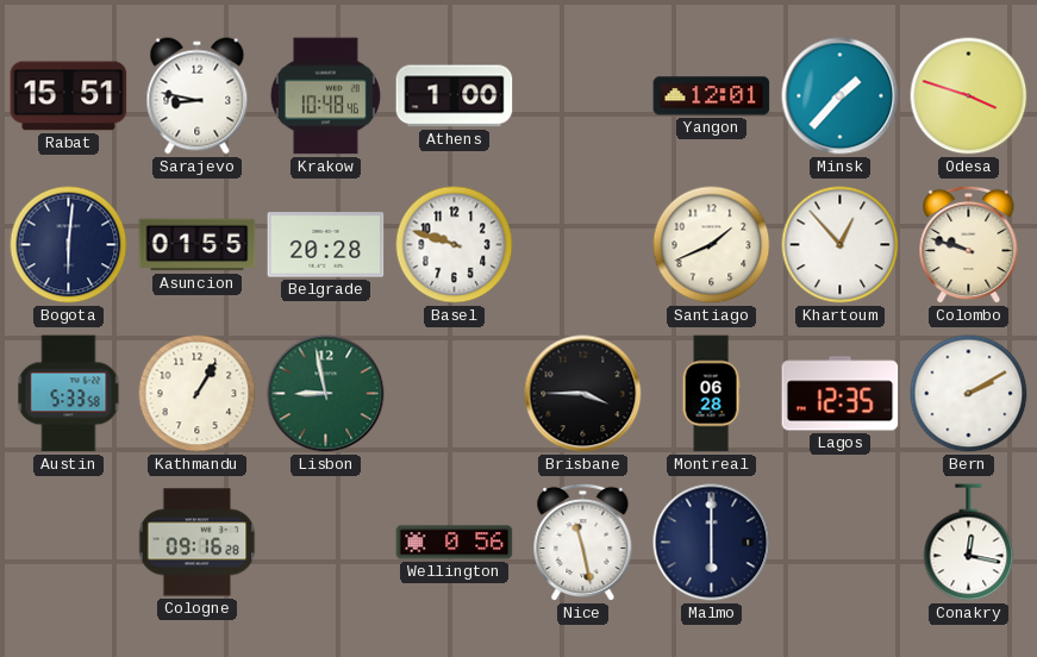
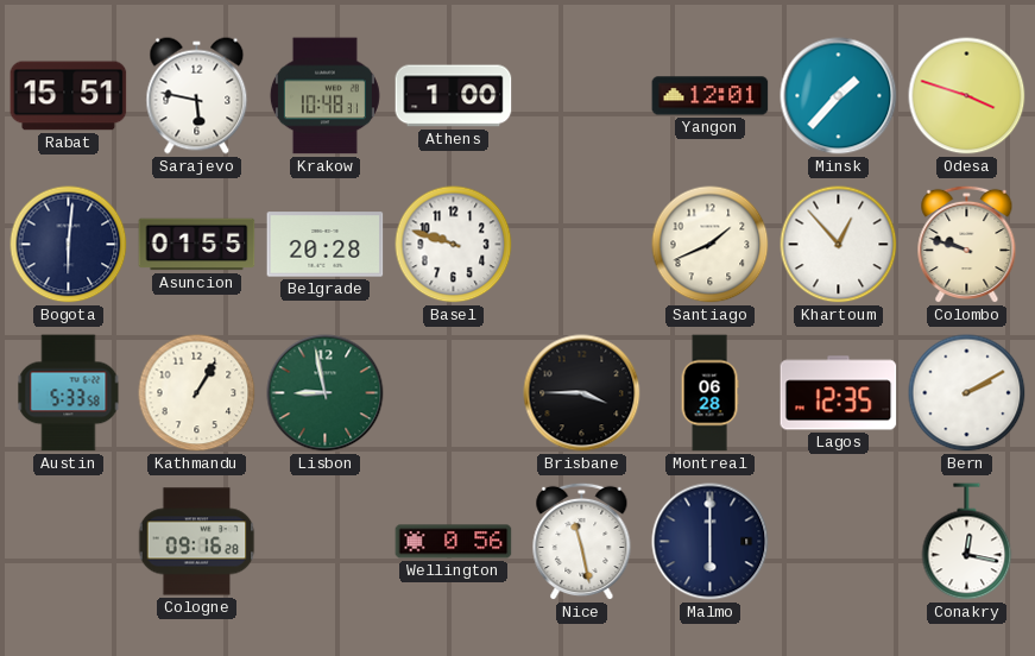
Sarajevo: 8:47 -> 5:47
Krakow: 10:48:46 -> 10:48:31
